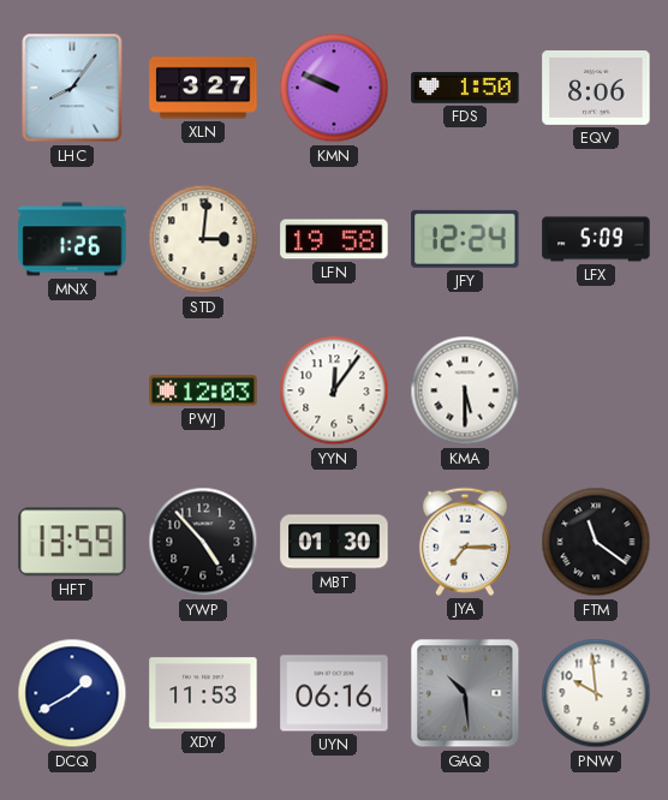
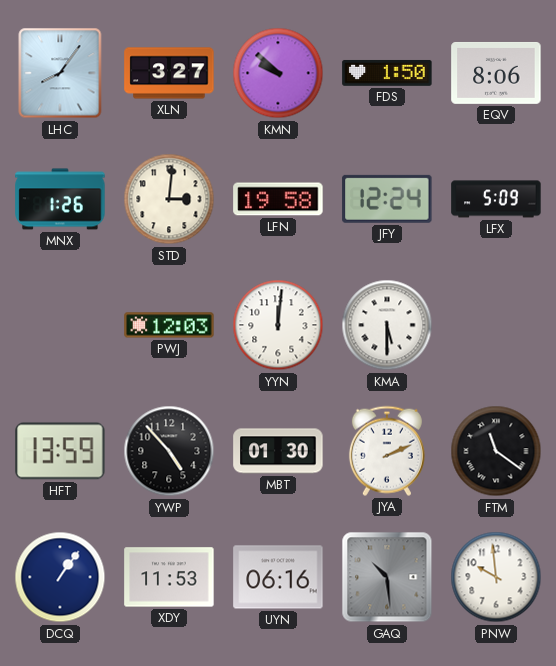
KMN: 9:49 -> 9:52
YYN: 12:06 -> 12:01
JYA: 7:15 -> 2:11
DCQ: 1:40 -> 1:06
